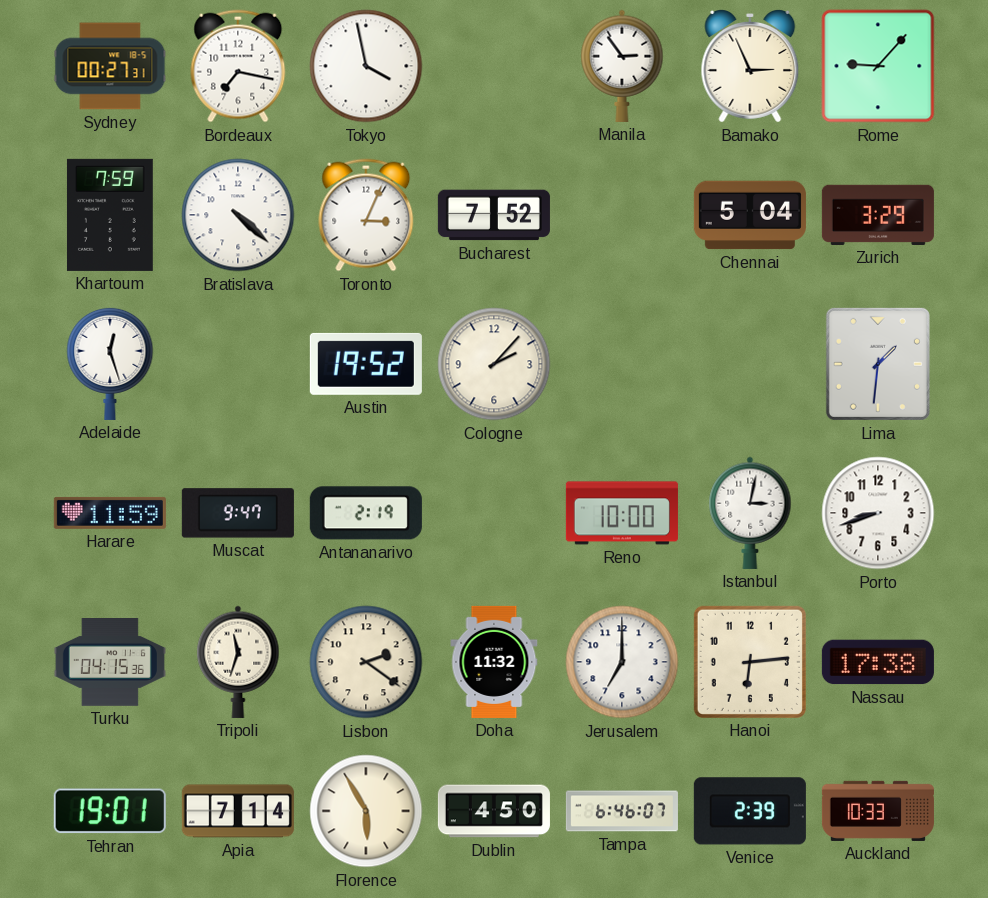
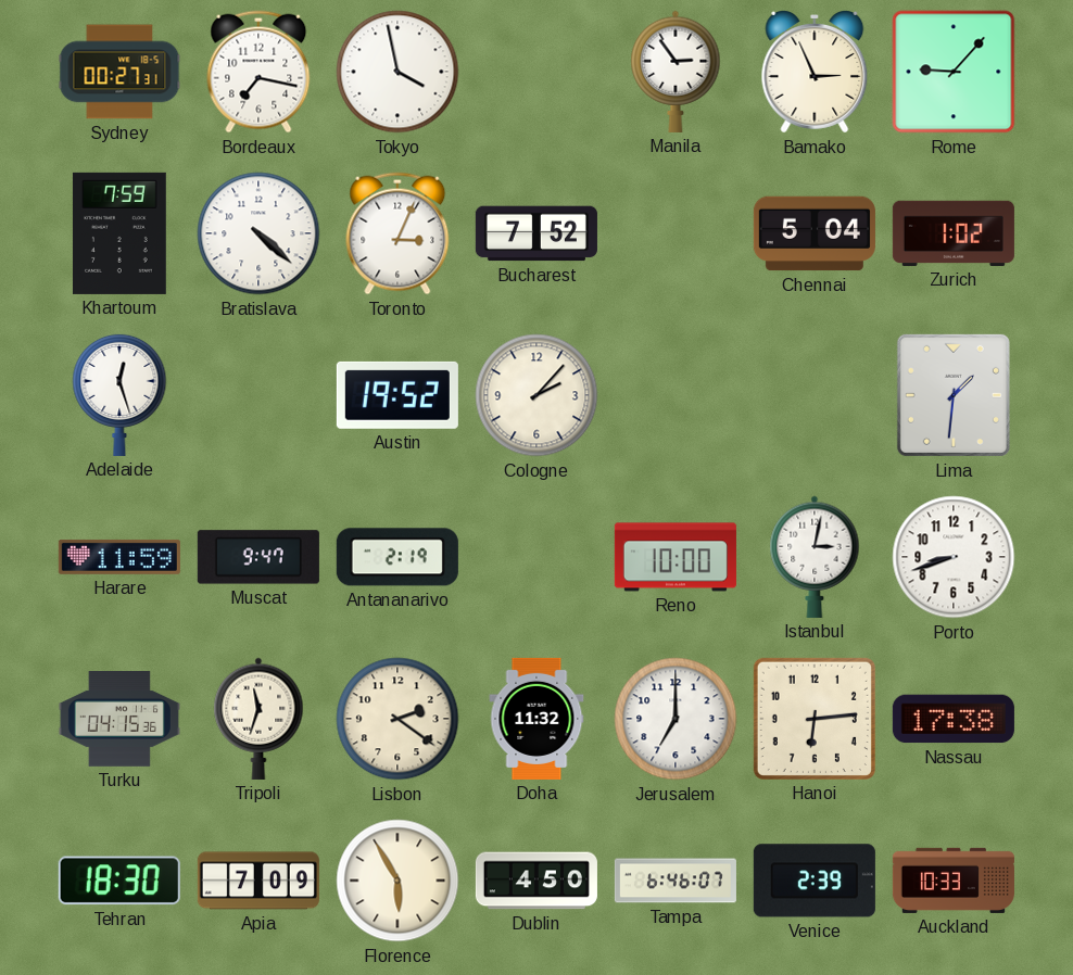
Zurich: 3:29 -> 1:02
Tehran: 19:01 -> 18:30
Apia: 7:14 -> 7:09
